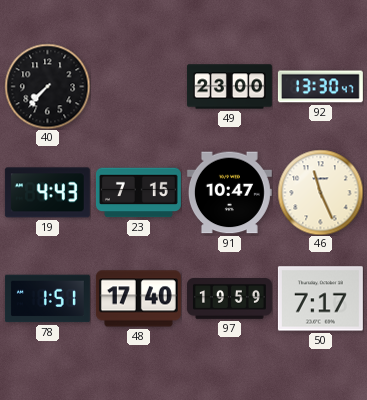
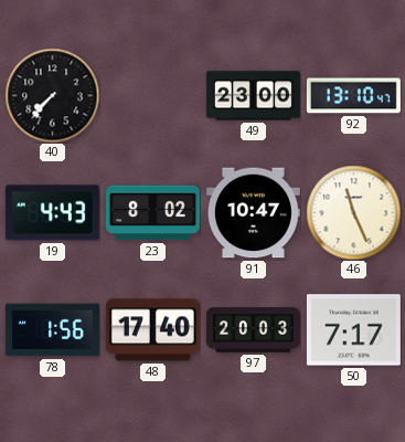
92: 13:30 -> 13:10
23: 7:15 -> 8:02
78: 1:51 -> 1:56
97: 19:59 -> 20:03
